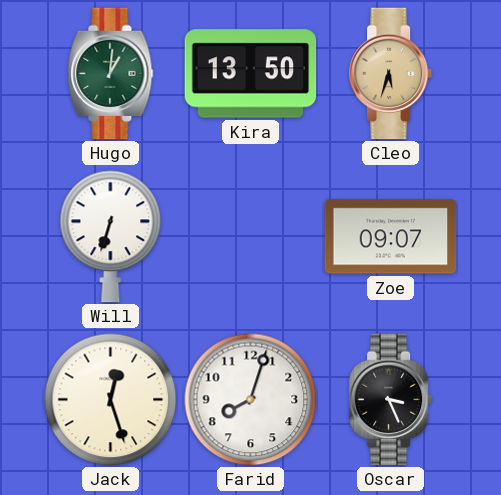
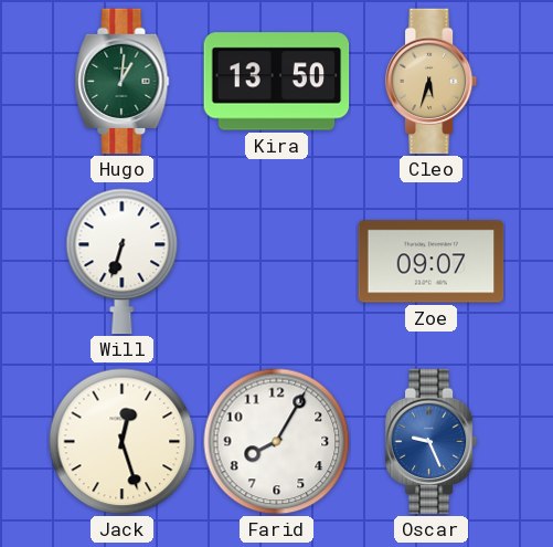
Farid: 8:03 -> 8:05
Oscar: 3:26 -> 9:26
Oscar dial: black -> blue
